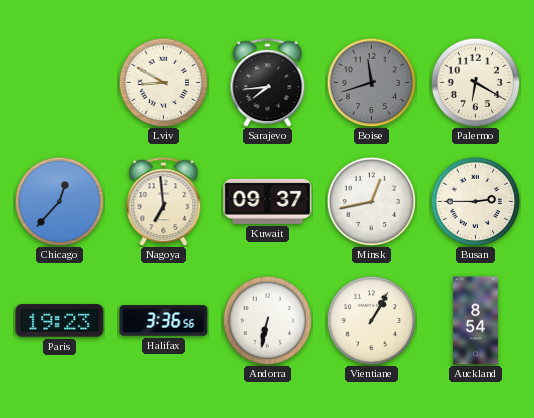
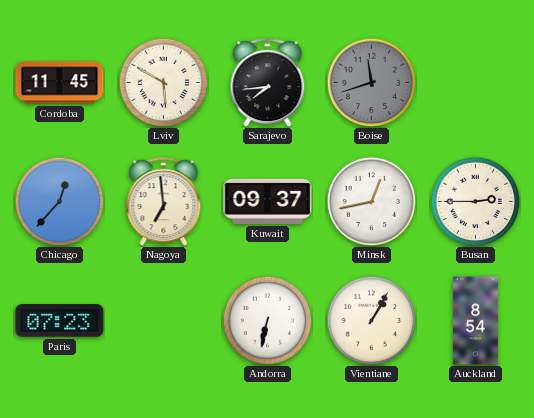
Cordoba: none -> 11:45
Lviv: 8:50 -> 5:50
Palermo: 6:20 -> none
Paris: 19:23 -> 07:23
Halifax: 3:36 -> none
